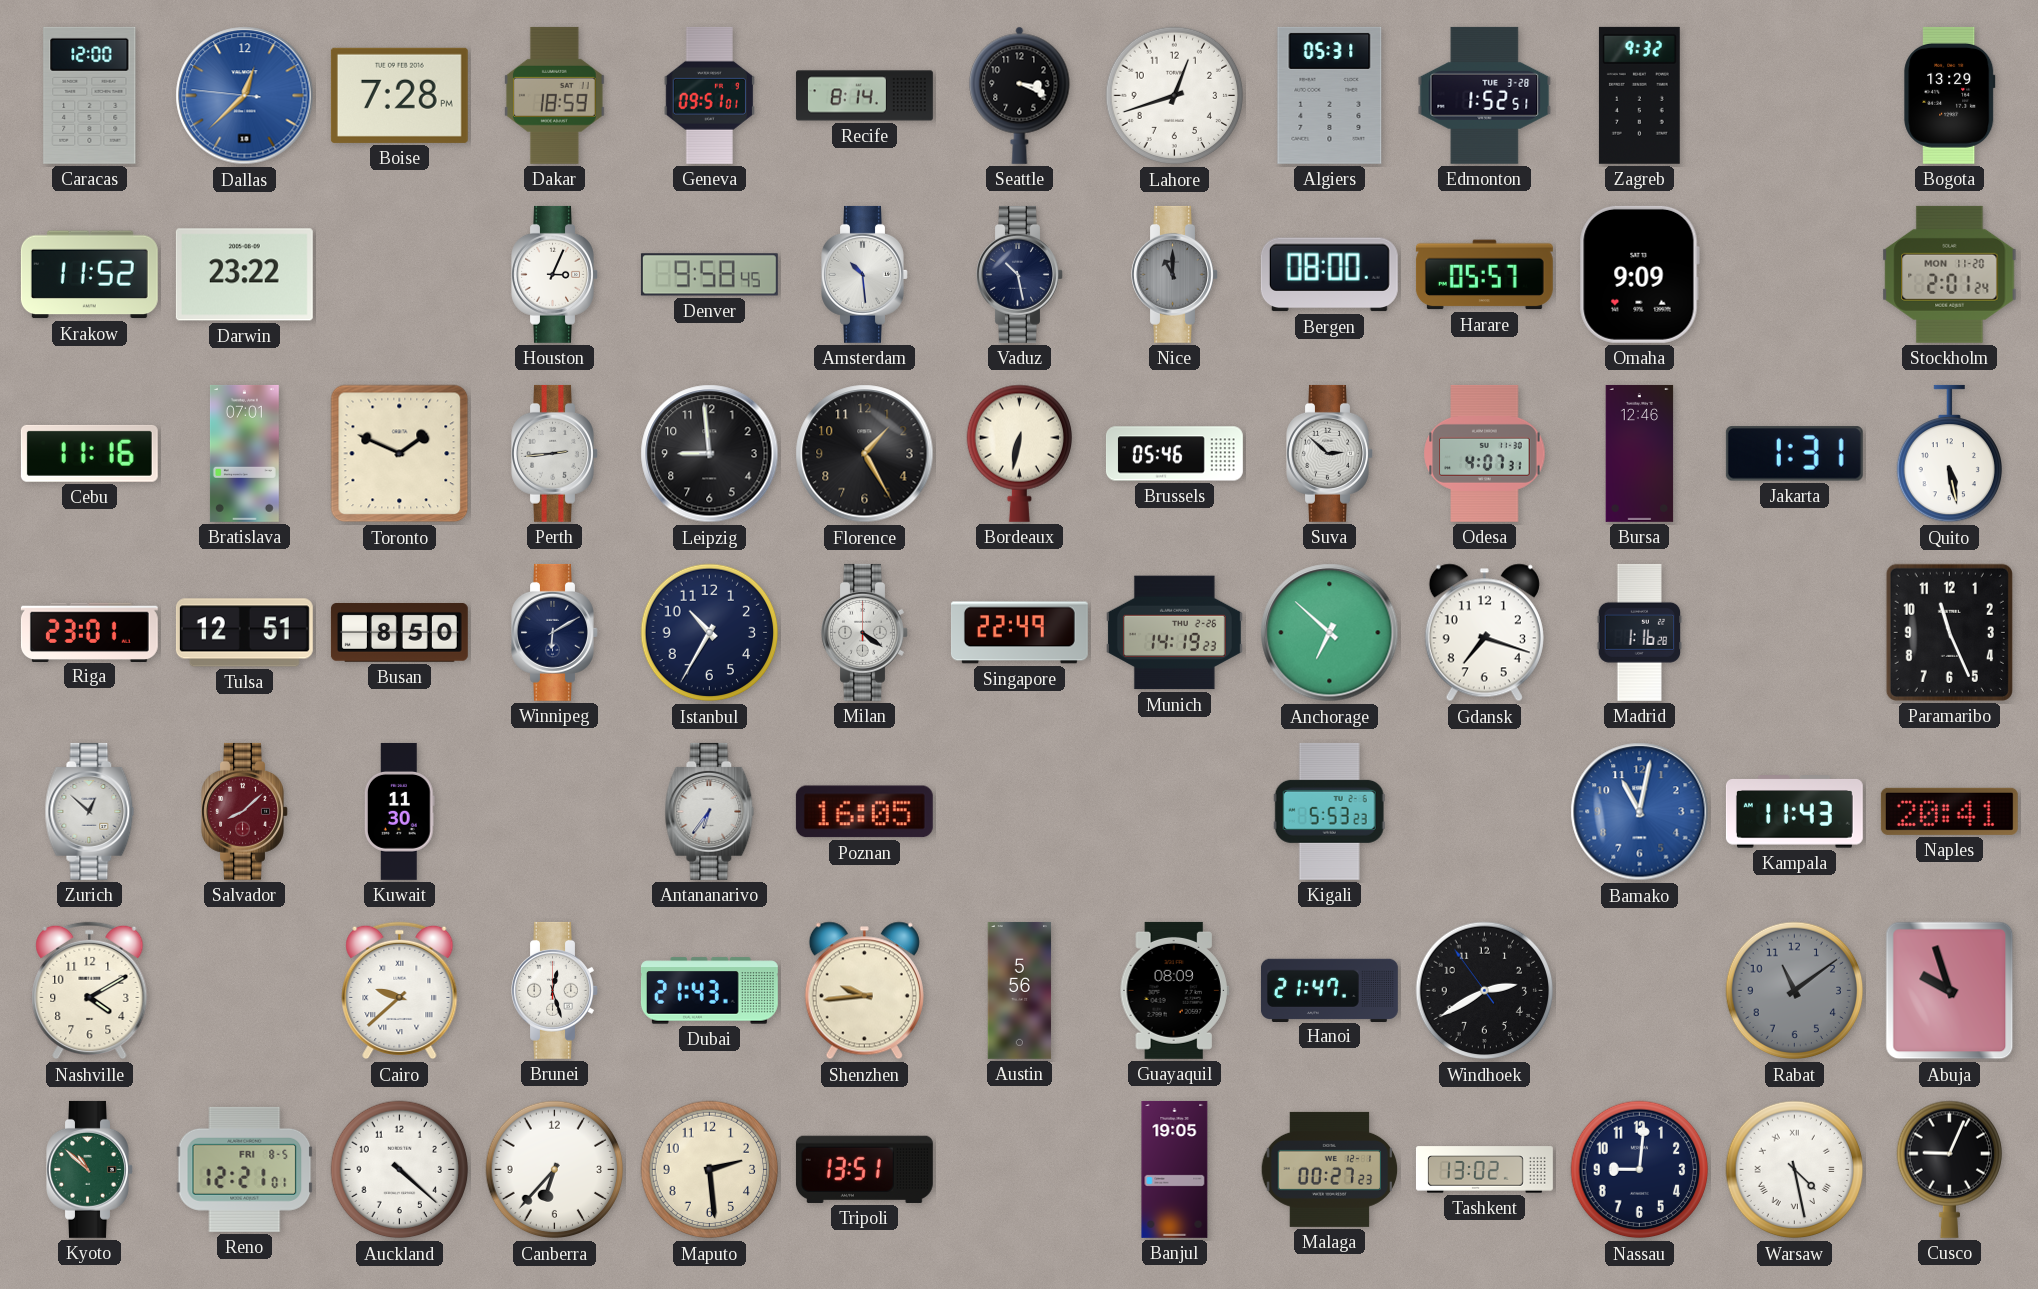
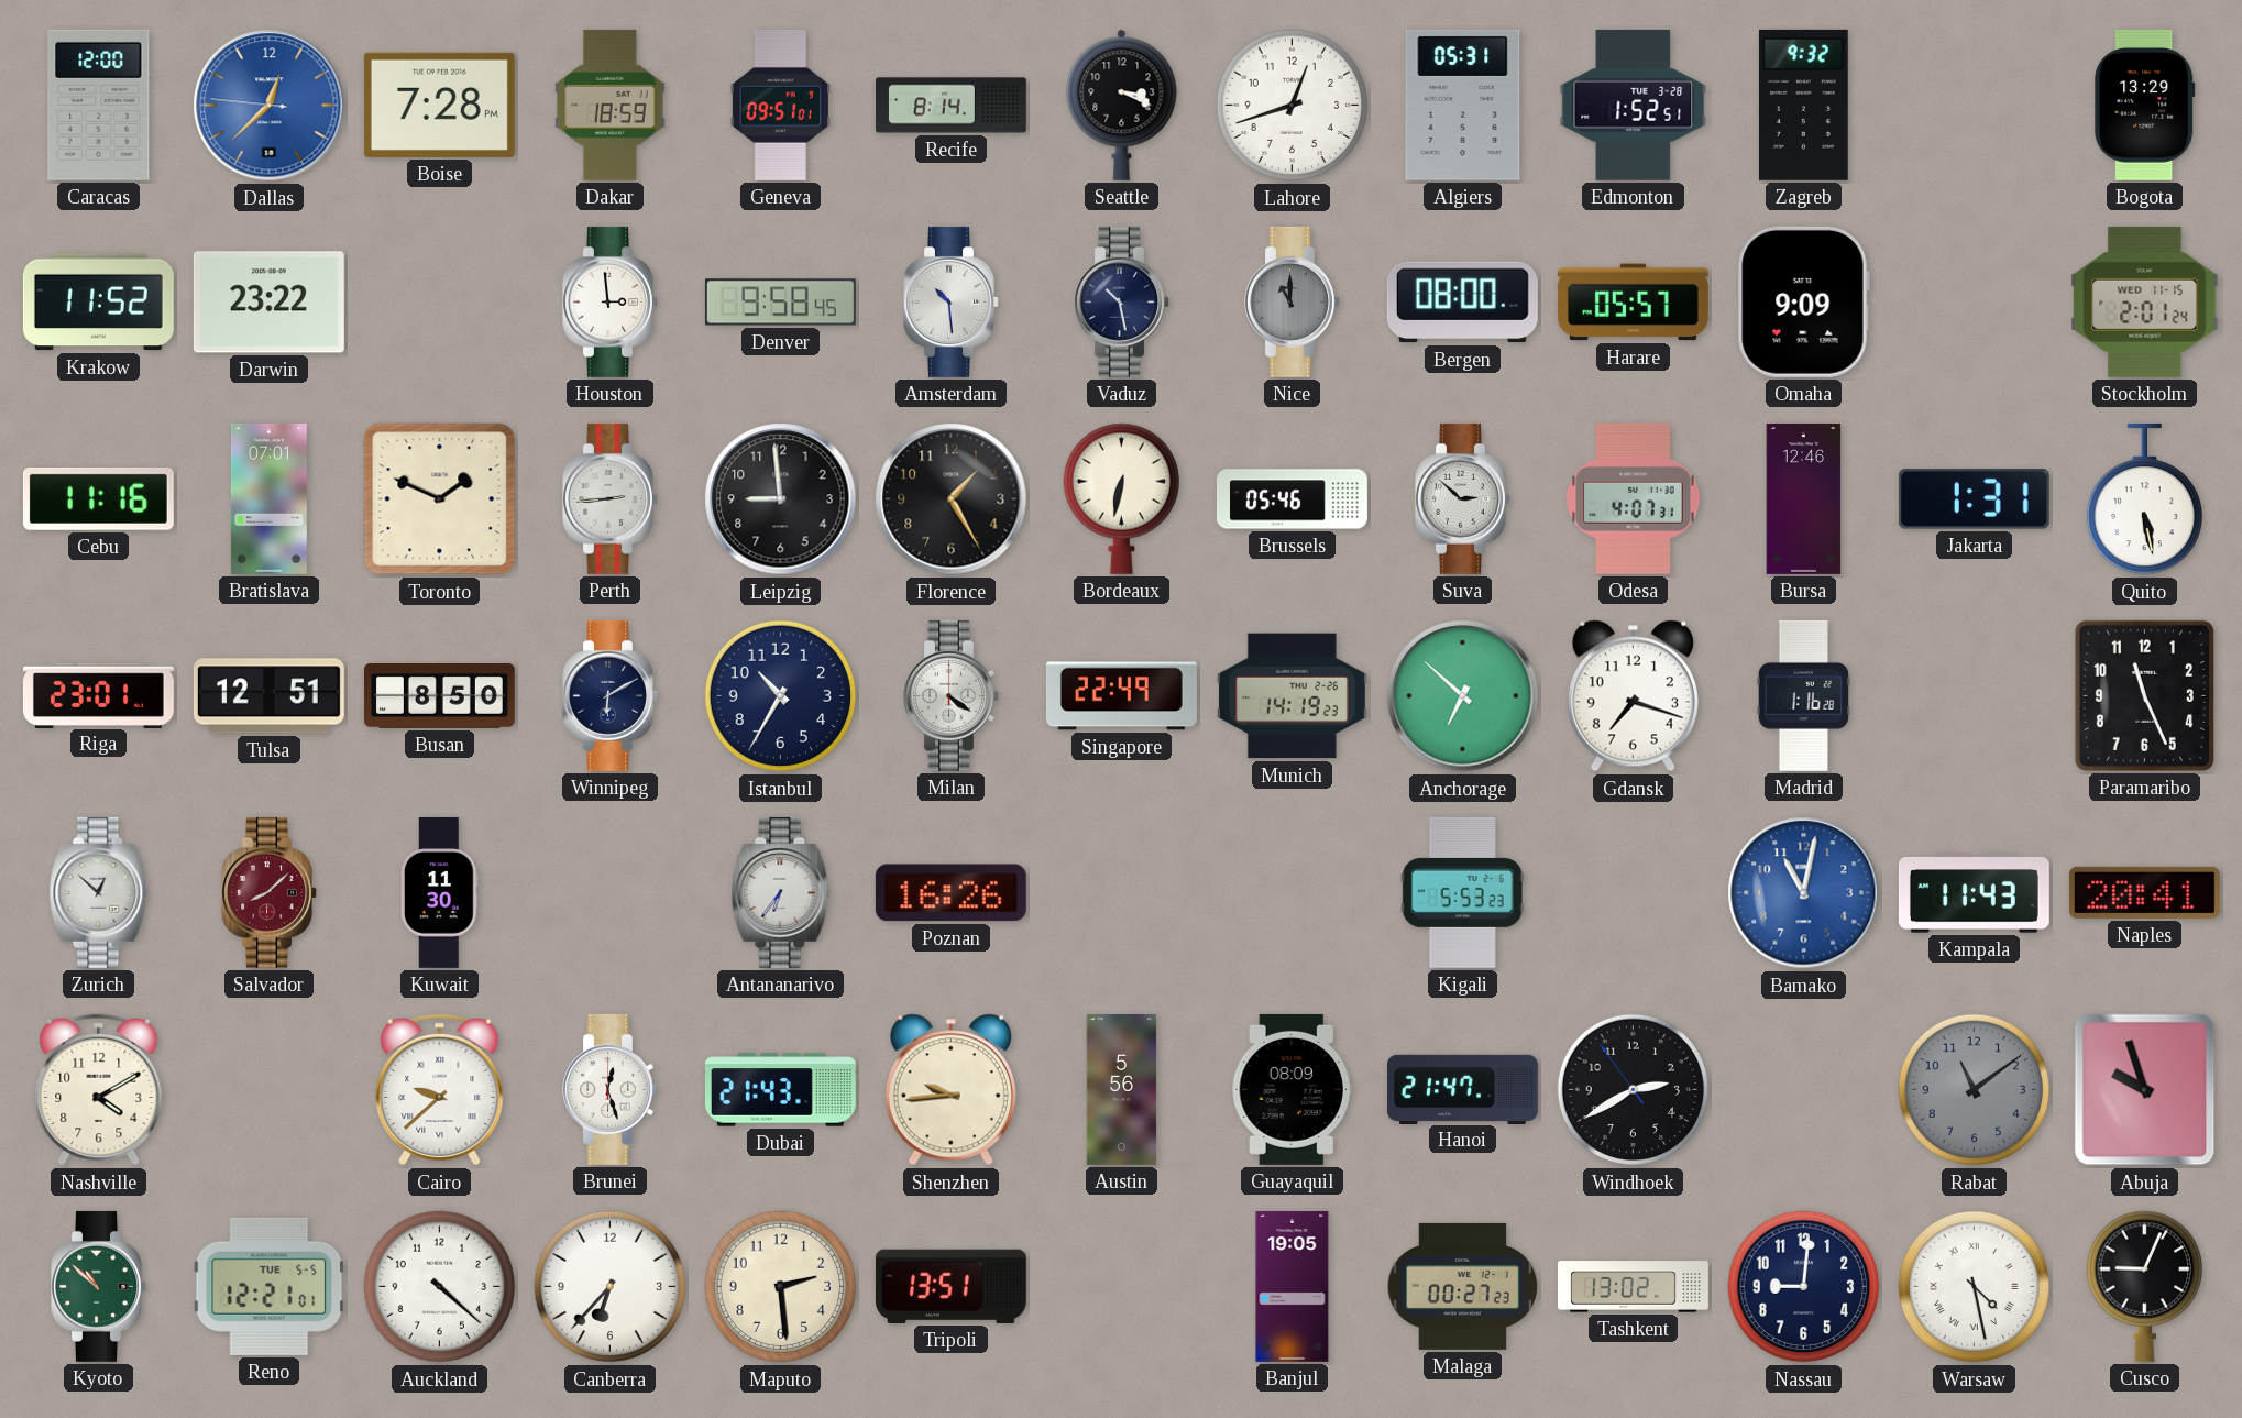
Houston: 3:04 -> 2:59
Stockholm date: MON 11-20 -> WED 11-15
Poznan: 16:05 -> 16:26
Reno date: FRI 8-5 -> TUE 5-5
